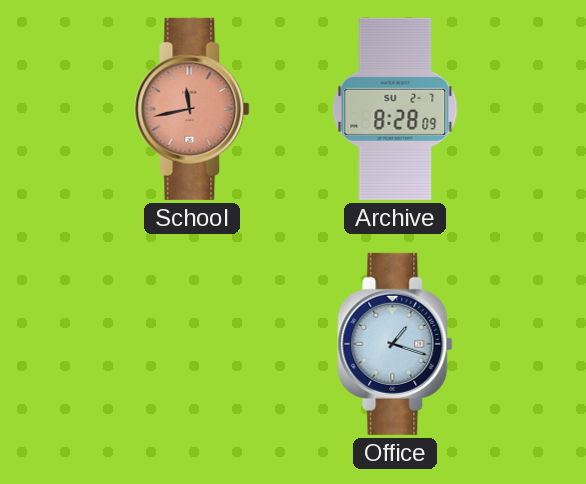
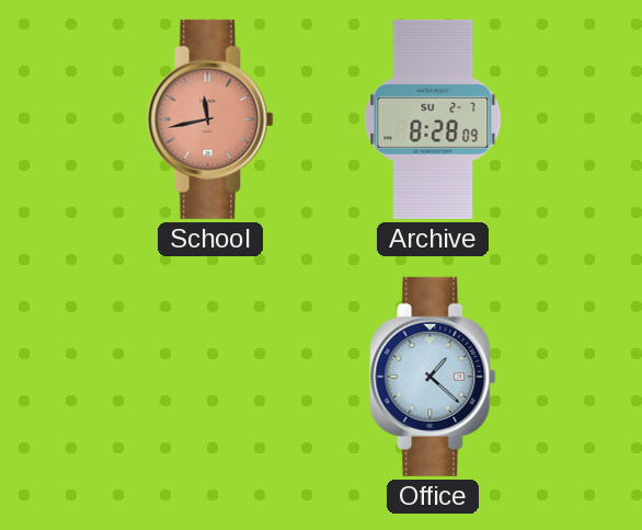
Office: 1:18 -> 1:22
